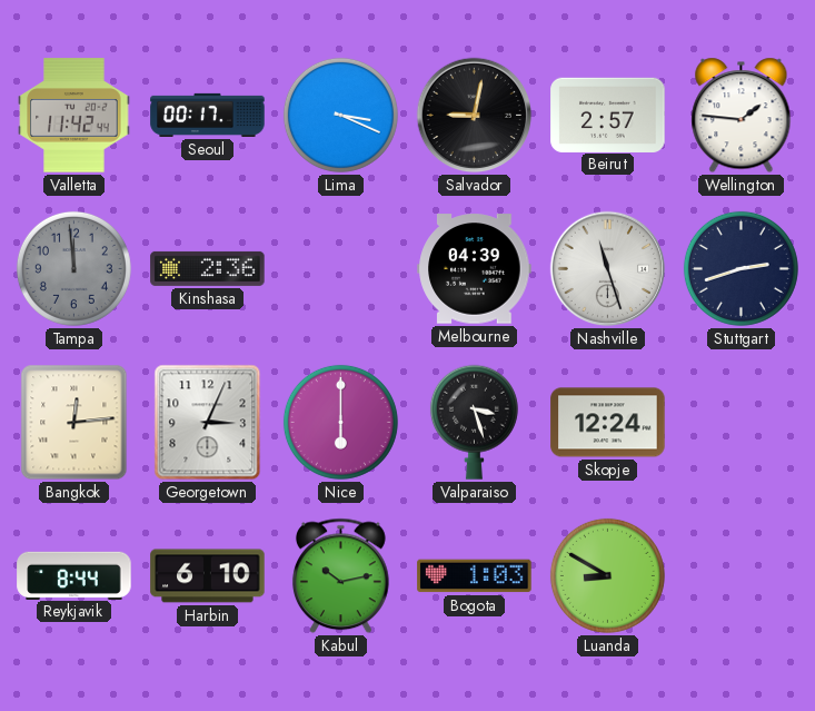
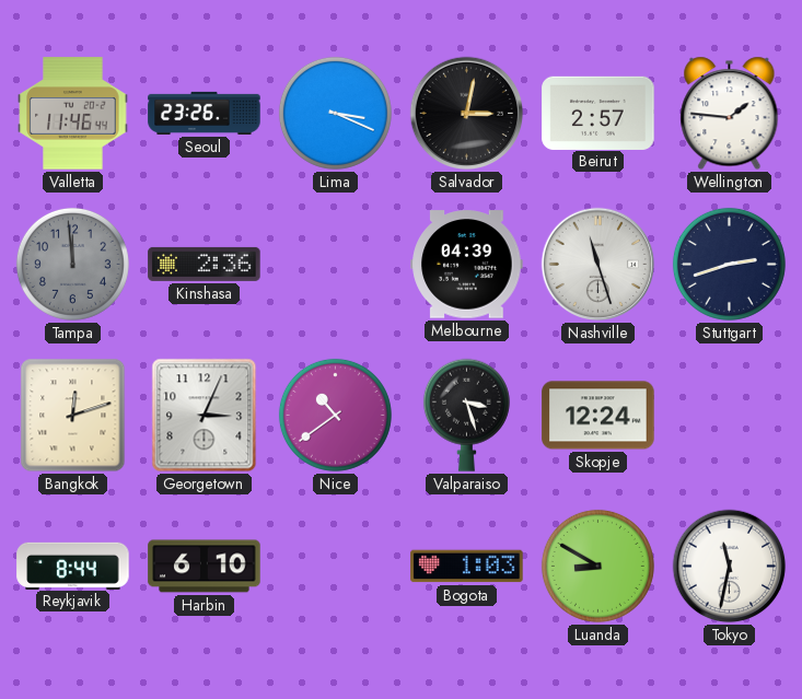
Valletta: 11:42 -> 11:46
Seoul: 00:17 -> 23:26
Salvador: 9:02 -> 3:02
Bangkok: 12:14 -> 12:12
Nice: 6:00 -> 10:39
Kabul: 10:13 -> none
Tokyo: none -> 11:32
